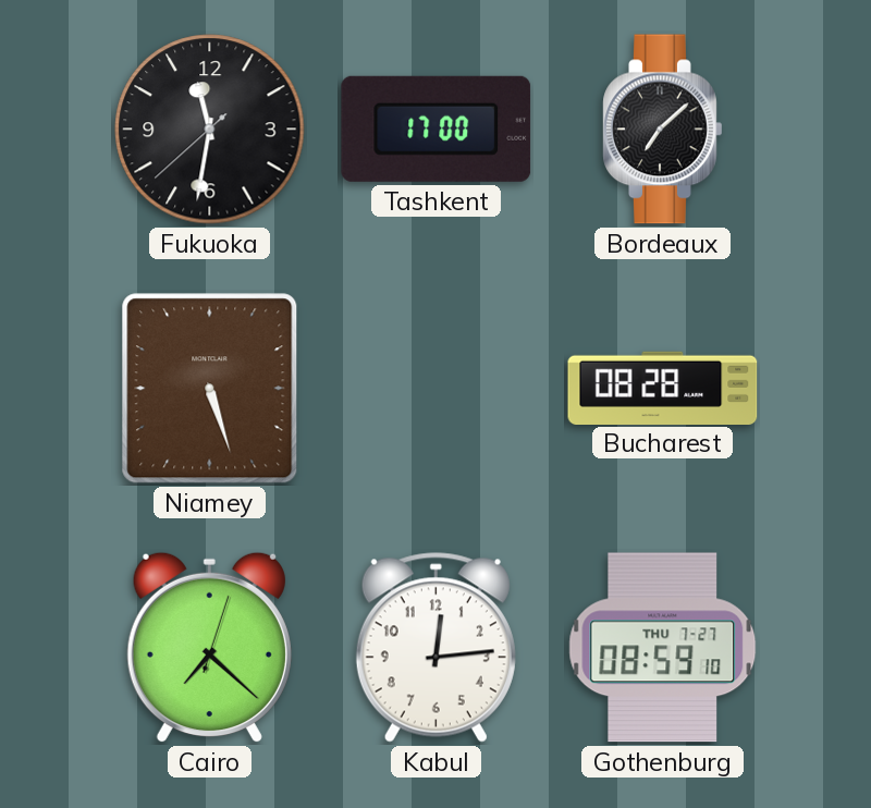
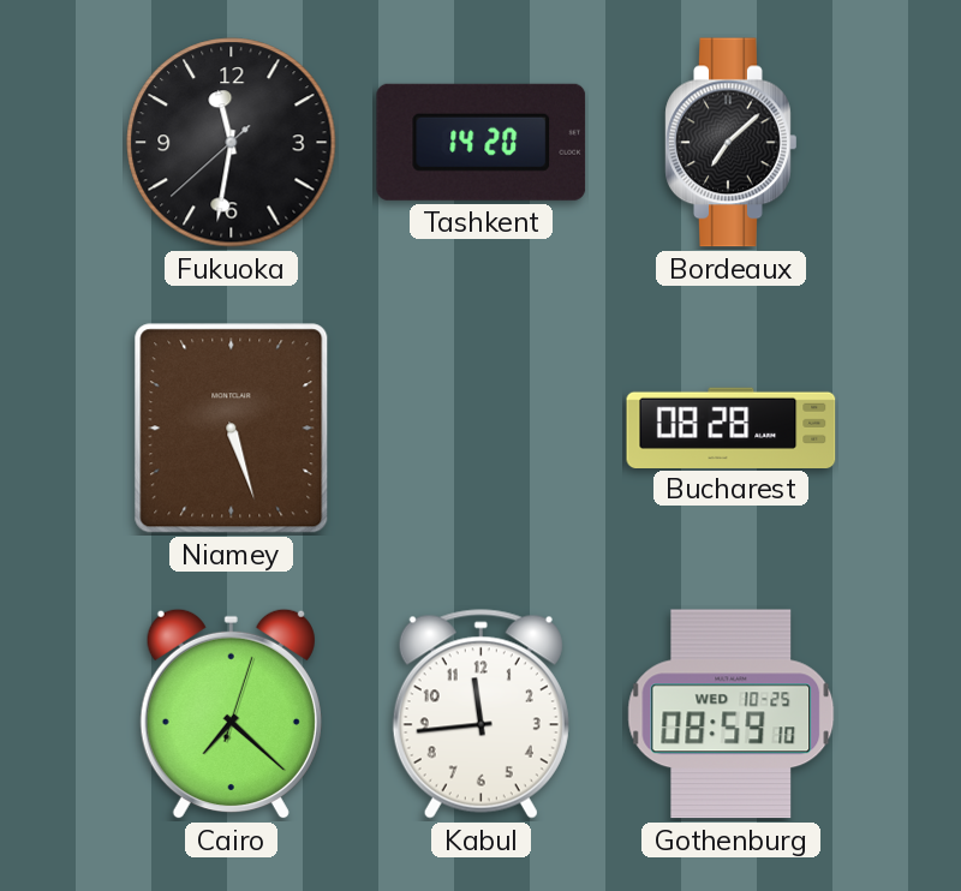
Tashkent: 17:00 -> 14:20
Kabul: 12:14 -> 11:44
Gothenburg date: THU 7-27 -> WED 10-25
